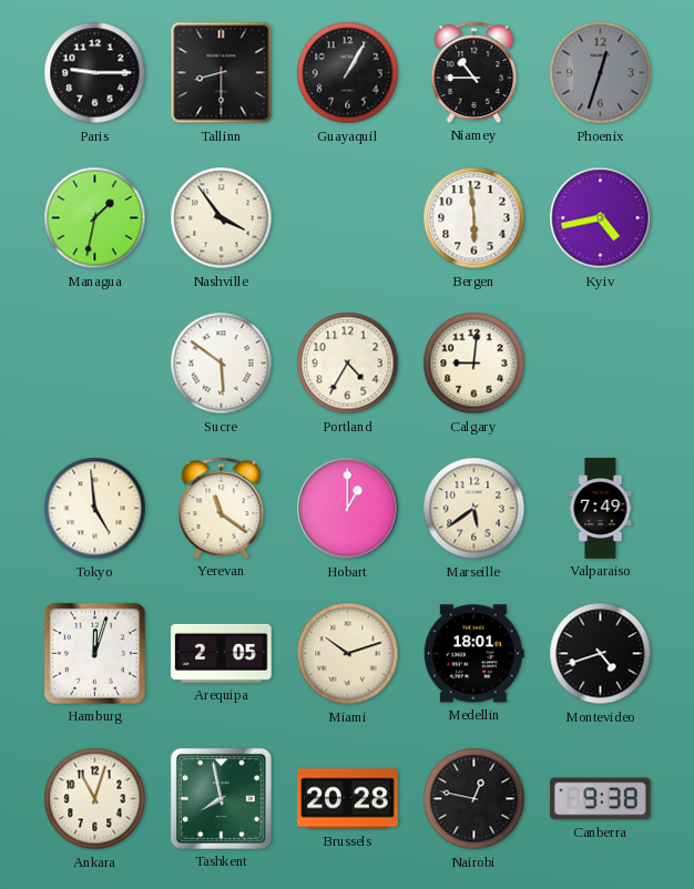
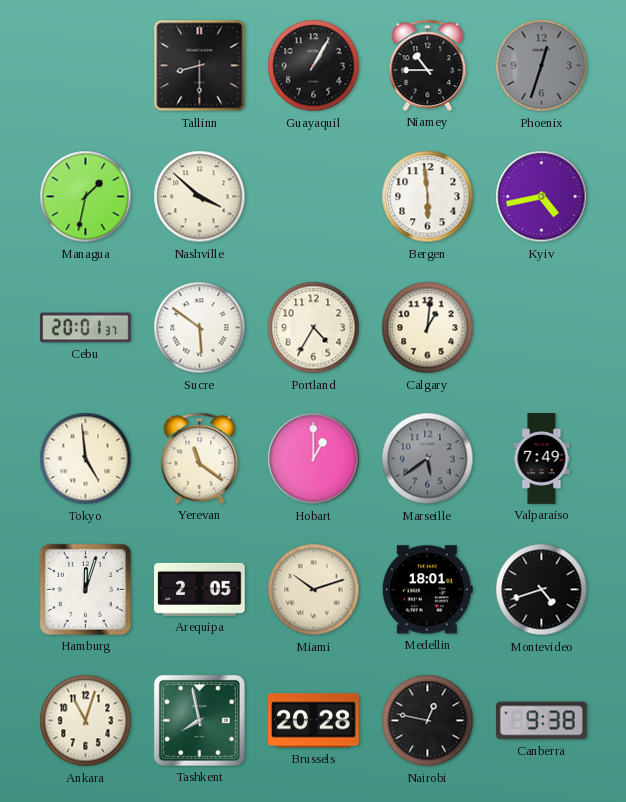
Paris: 9:15 -> none
Nashville: 3:54 -> 3:52
Cebu: none -> 20:01
Calgary: 9:01 -> 1:01
Marseille dial: cream -> grey
